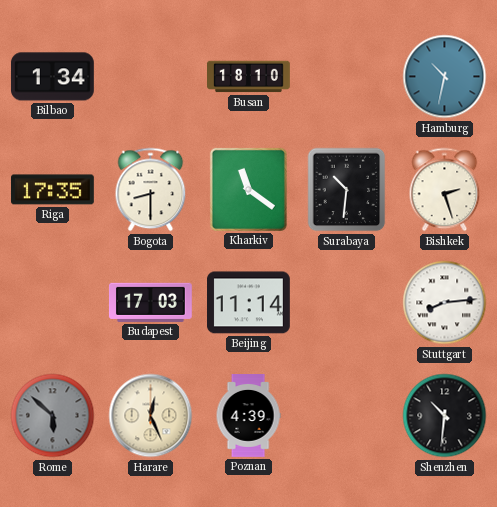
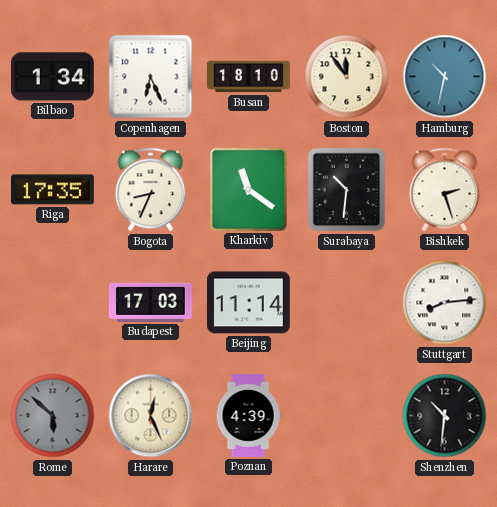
Copenhagen: none -> 6:26
Boston: none -> 11:54
Bogota: 8:30 -> 8:34
